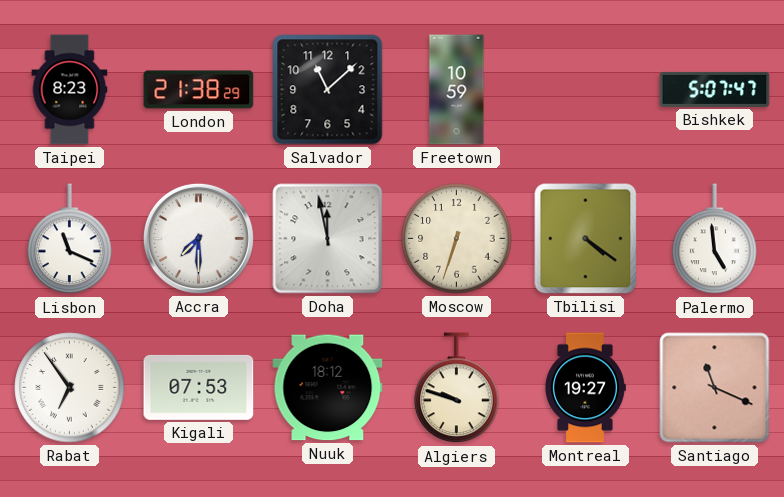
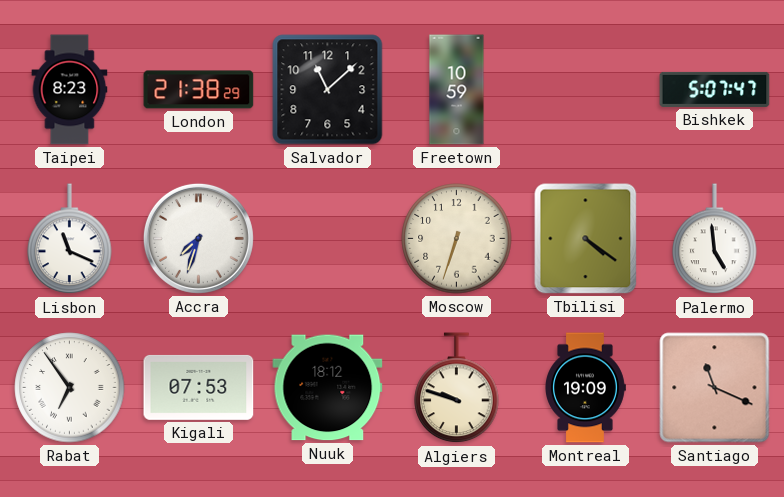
Accra: 7:30 -> 7:33
Doha: 11:58 -> none
Montreal: 19:27 -> 19:09
